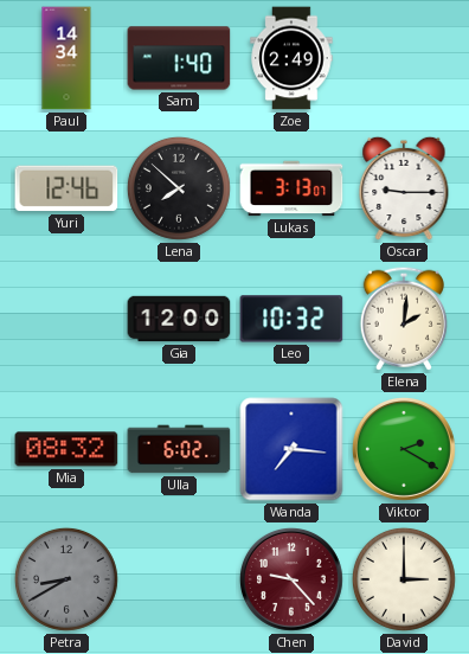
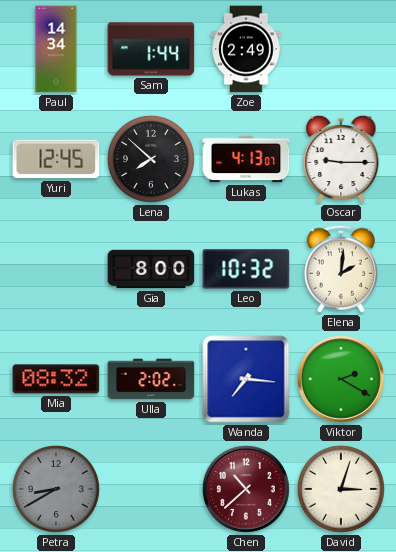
Sam: 1:40 -> 1:44
Yuri: 12:46 -> 12:45
Lukas: 3:13 -> 4:13
Gia: 12:00 -> 8:00
Ulla: 6:02 -> 2:02
Chen: 9:23 -> 10:38
David: 3:00 -> 3:03
